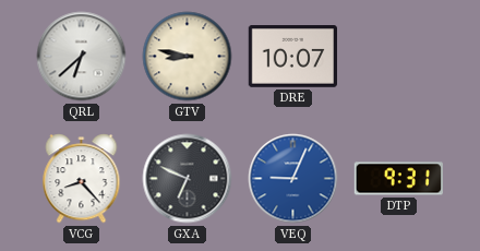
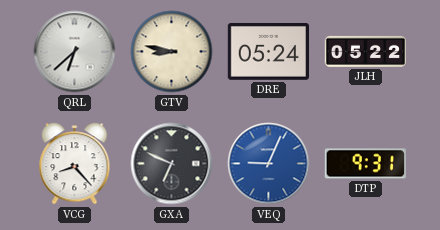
DRE: 10:07 -> 05:24
JLH: none -> 05:22
